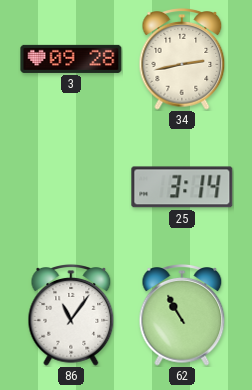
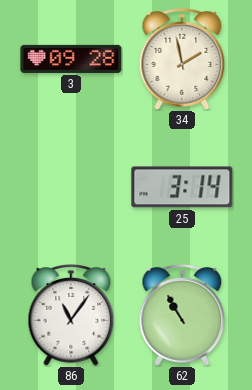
34: 2:43 -> 1:58
